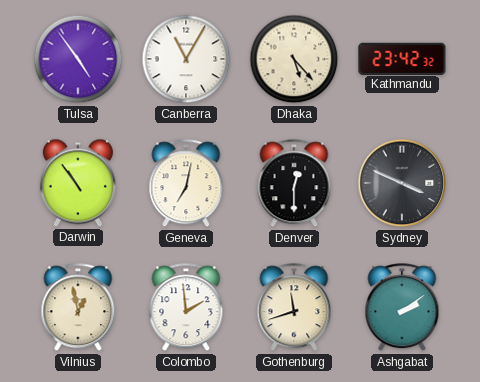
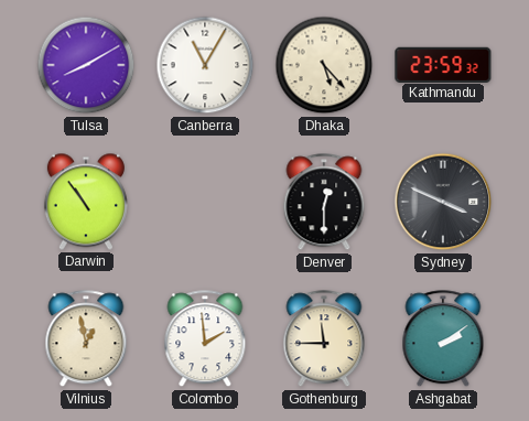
Tulsa: 4:54 -> 8:10
Kathmandu: 23:42 -> 23:59
Geneva: 7:02 -> none
Gothenburg: 11:42 -> 11:45
